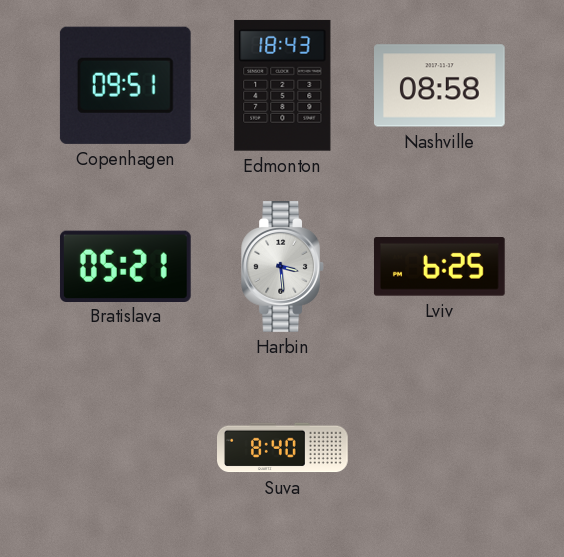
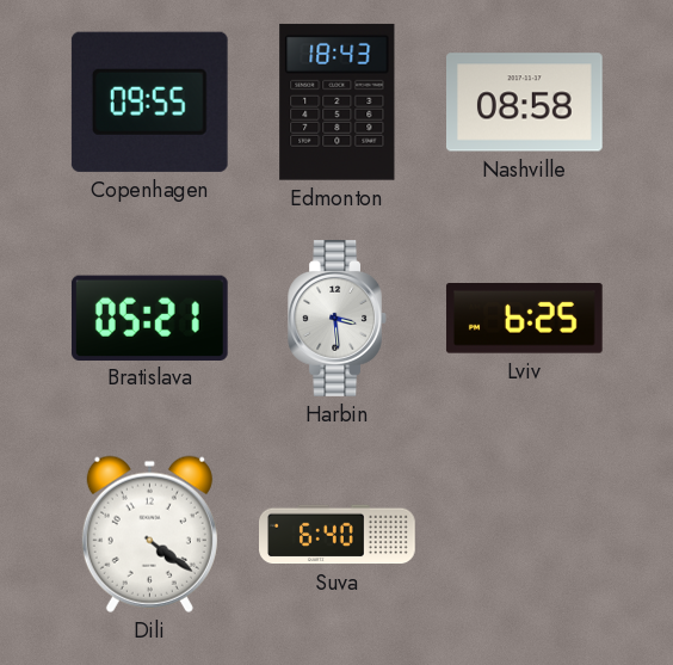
Copenhagen: 09:51 -> 09:55
Dili: none -> 4:21
Suva: 8:40 -> 6:40
